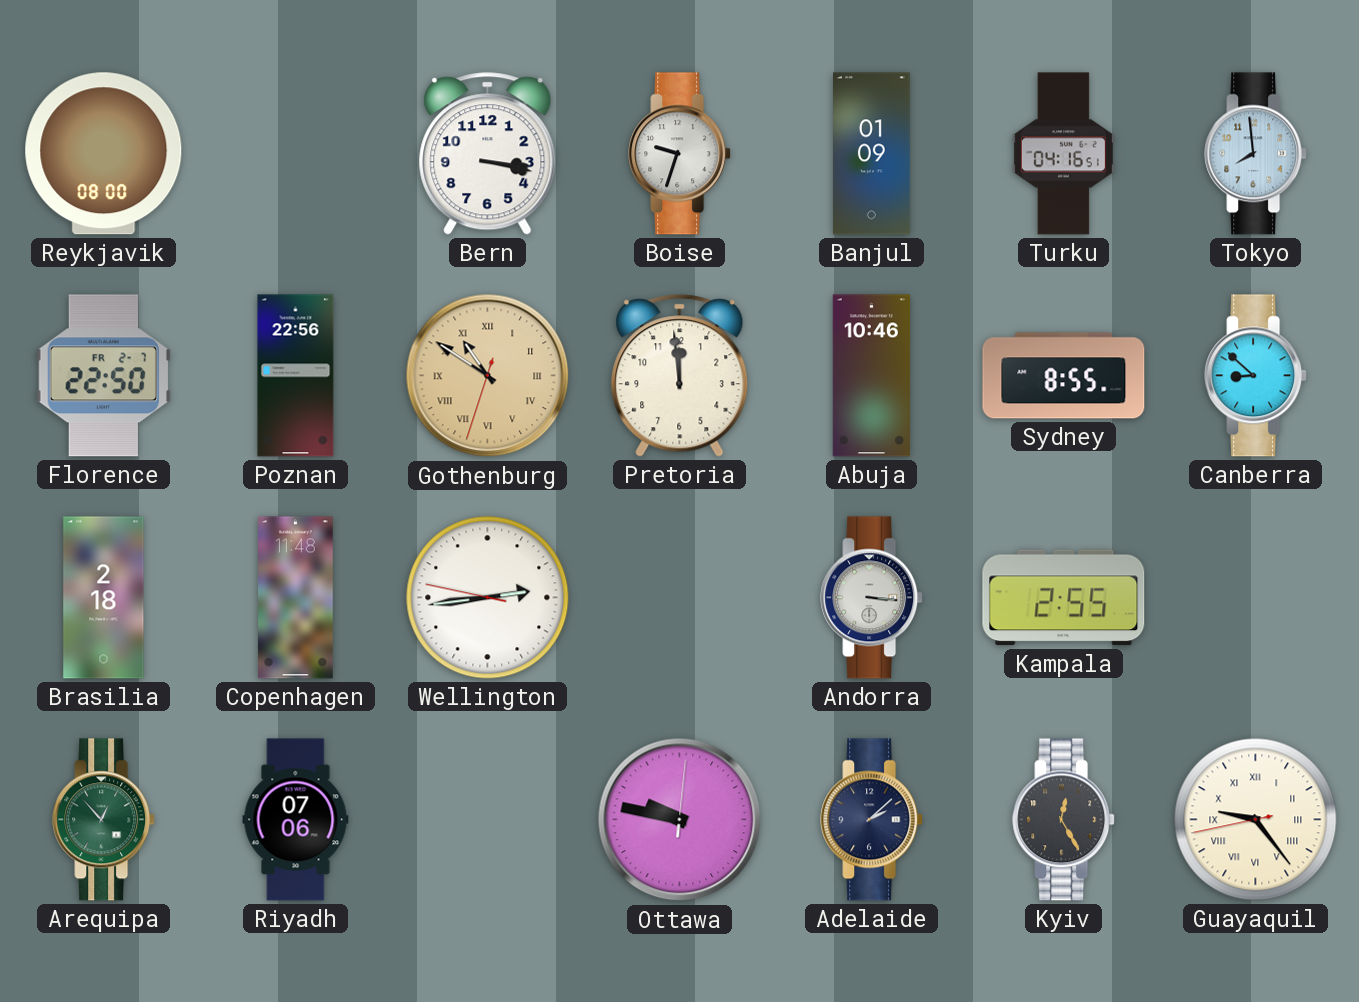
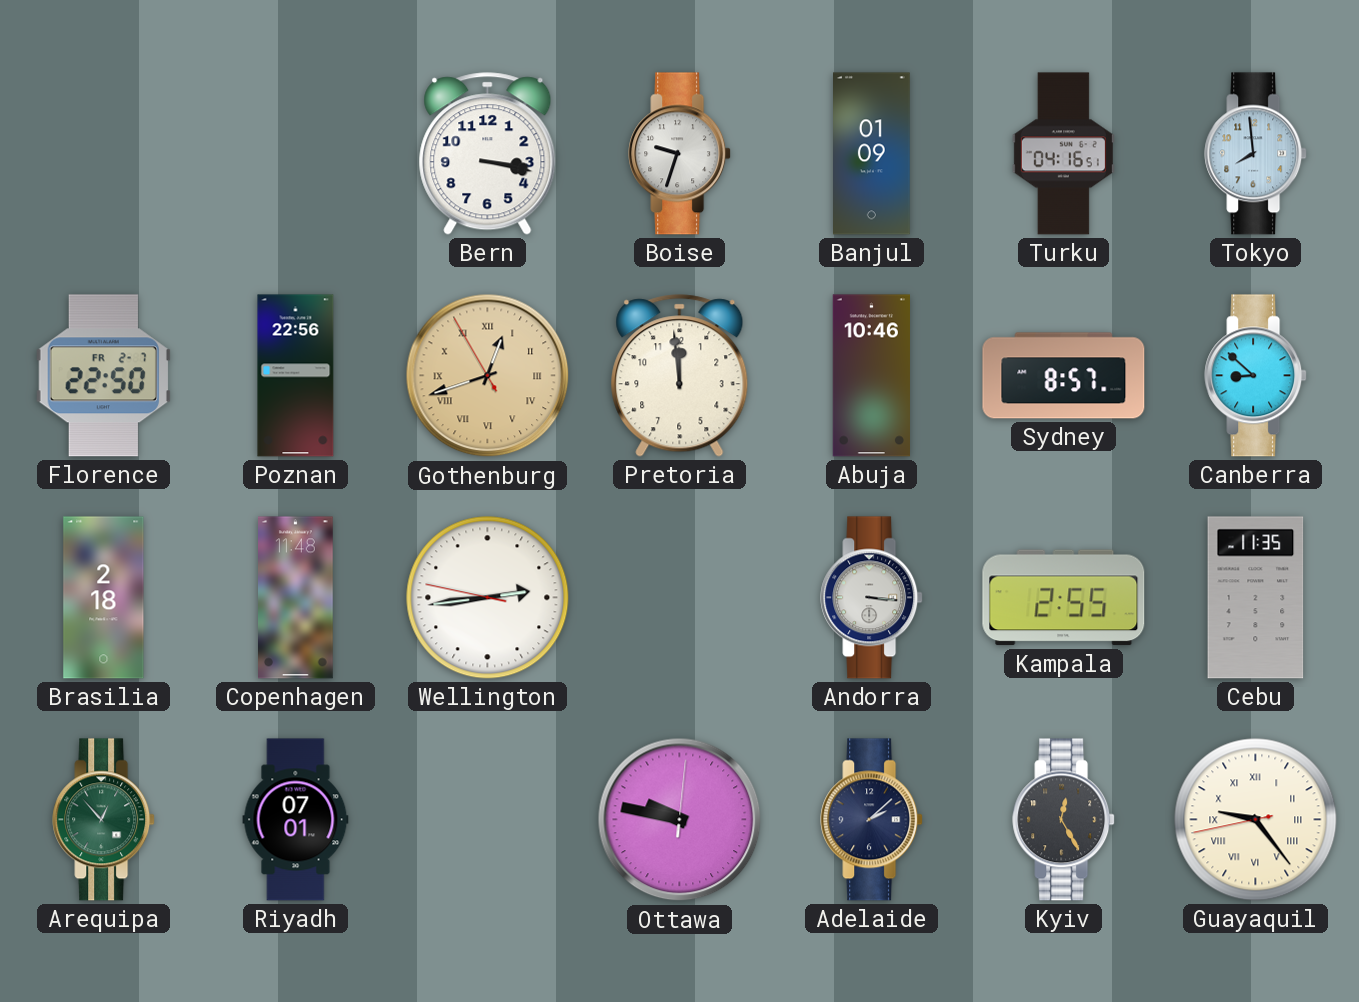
Reykjavik: 08:00 -> none
Gothenburg: 10:50 -> 12:41
Sydney: 8:55 -> 8:57
Cebu: none -> 11:35
Riyadh: 07:06 -> 07:01
